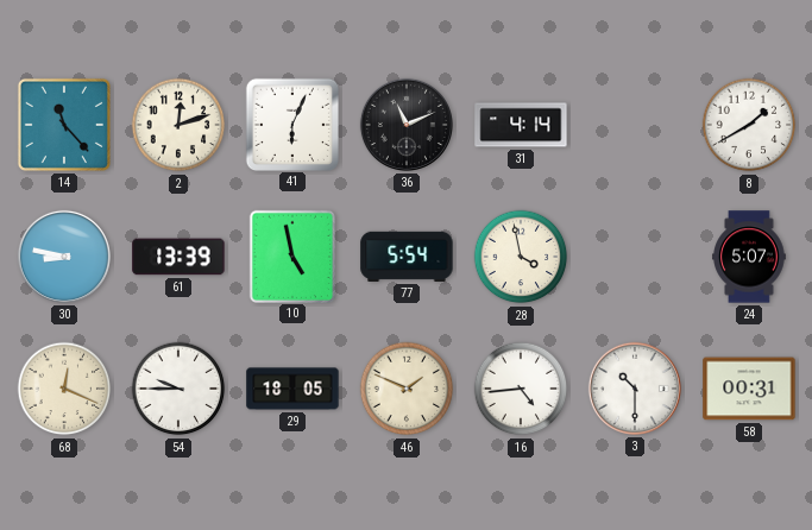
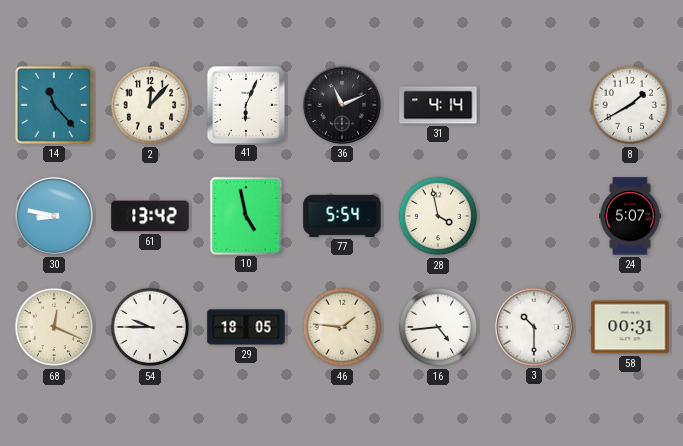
2: 12:12 -> 12:07
61: 13:39 -> 13:42
46: 1:49 -> 1:46
